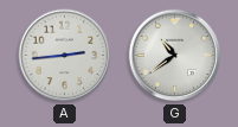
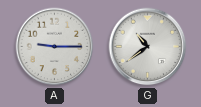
A: 2:44 -> 9:15
